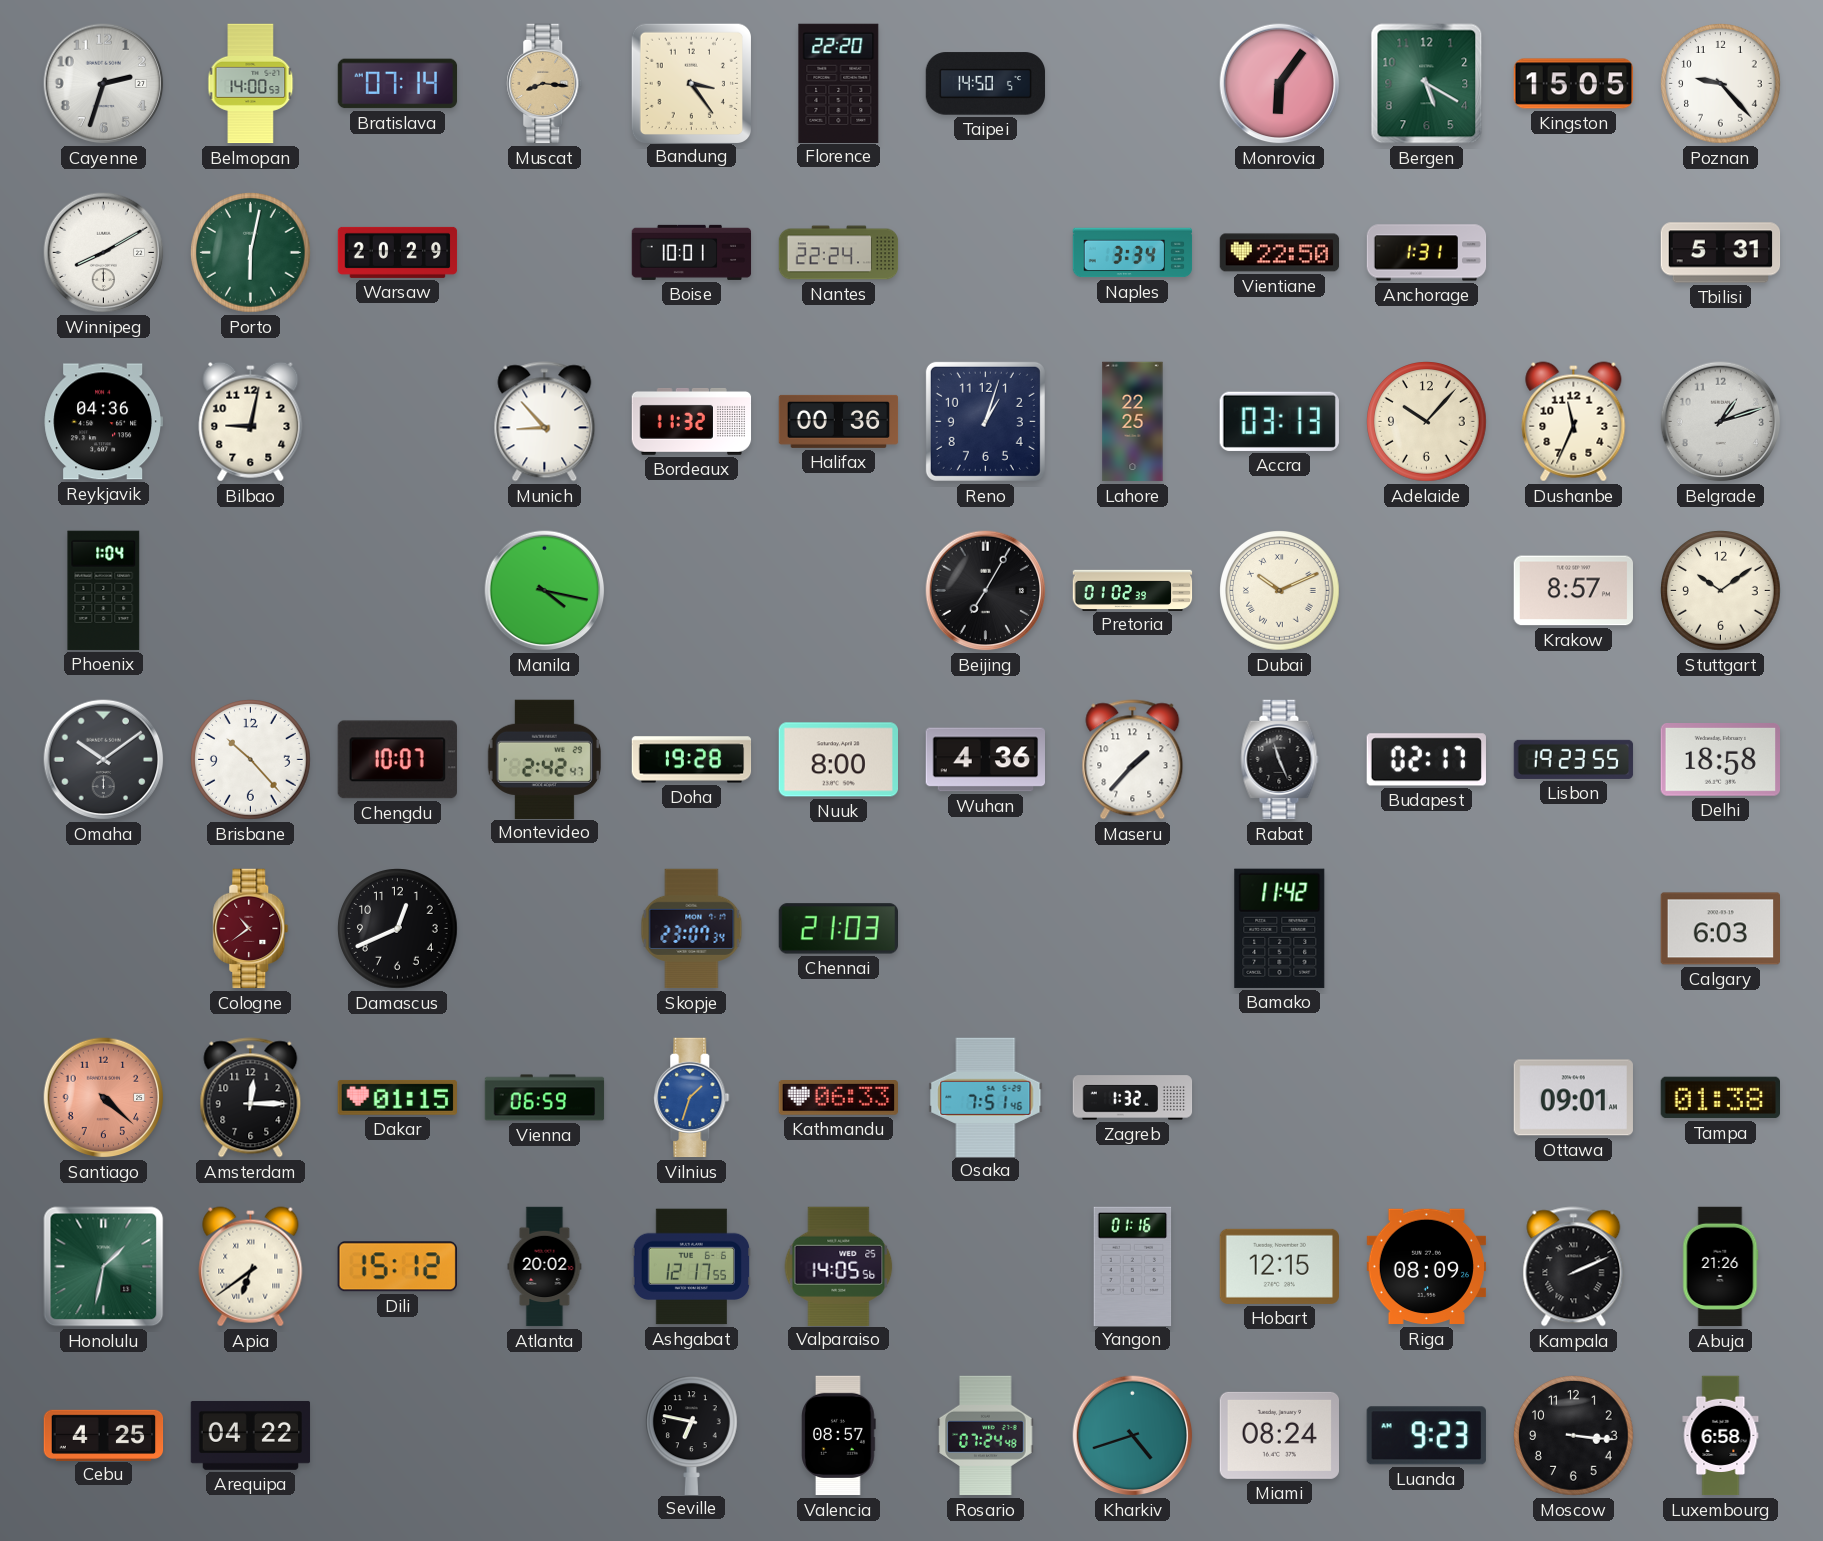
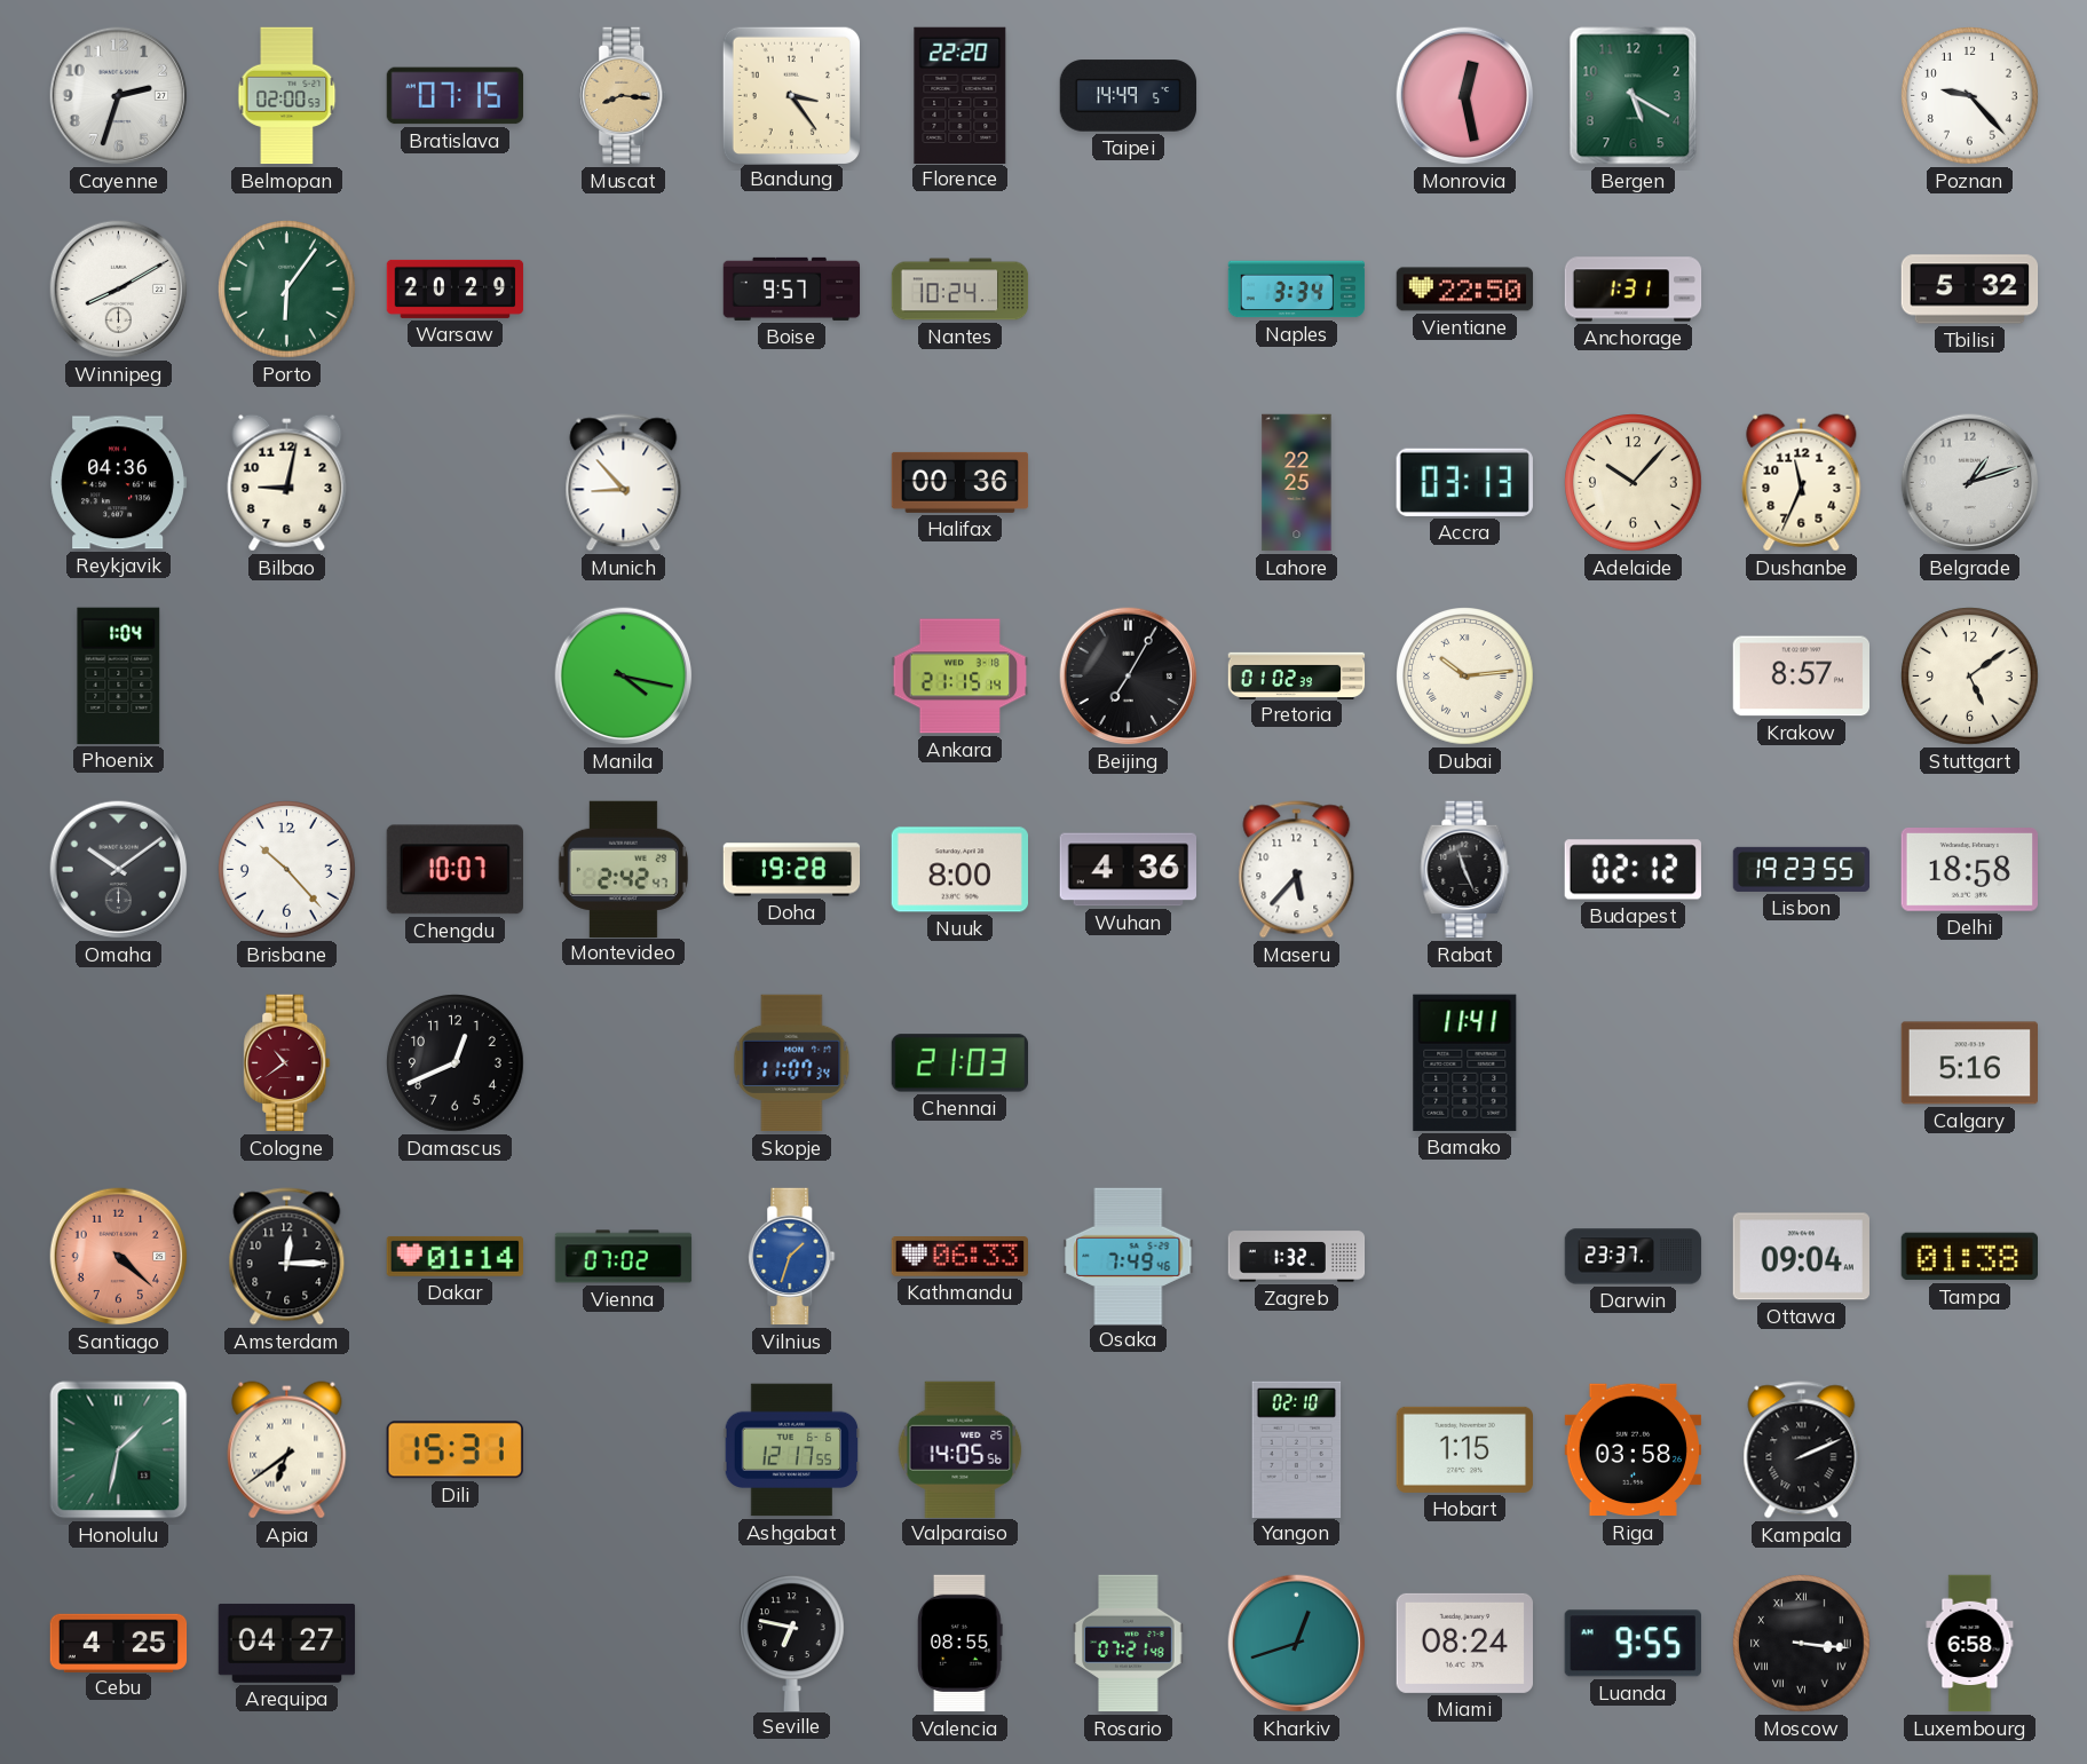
Belmopan: 14:00 -> 02:00
Bratislava: 07:14 -> 07:15
Taipei: 14:50 -> 14:49
Monrovia: 6:06 -> 12:28
Kingston: 15:05 -> none
Porto: 6:02 -> 6:06
Boise: 10:01 -> 9:57
Nantes: 22:24 -> 10:24
Tbilisi: 5:31 -> 5:32
Bordeaux: 11:32 -> none
Reno: 1:03 -> none
Ankara: none -> 21:15
Dubai: 10:11 -> 10:14
Stuttgart: 10:09 -> 5:09
Maseru: 1:37 -> 5:37
Budapest: 02:17 -> 02:12
Skopje: 23:07 -> 11:07
Bamako: 11:42 -> 11:41
Calgary: 6:03 -> 5:16
Dakar: 01:15 -> 01:14
Vienna: 06:59 -> 07:02
Osaka: 7:51 -> 7:49
Darwin: none -> 23:37
Ottawa: 09:01 -> 09:04
Dili: 15:12 -> 15:31
Atlanta: 20:02 -> none
Yangon: 01:16 -> 02:10
Hobart: 12:15 -> 1:15
Riga: 08:09 -> 03:58
Abuja: 21:26 -> none
Arequipa: 04:22 -> 04:27
Valencia: 08:57 -> 08:55
Rosario: 07:24 -> 07:21
Kharkiv: 4:42 -> 12:42
Luanda: 9:23 -> 9:55
Moscow numerals: Arabic -> Roman
